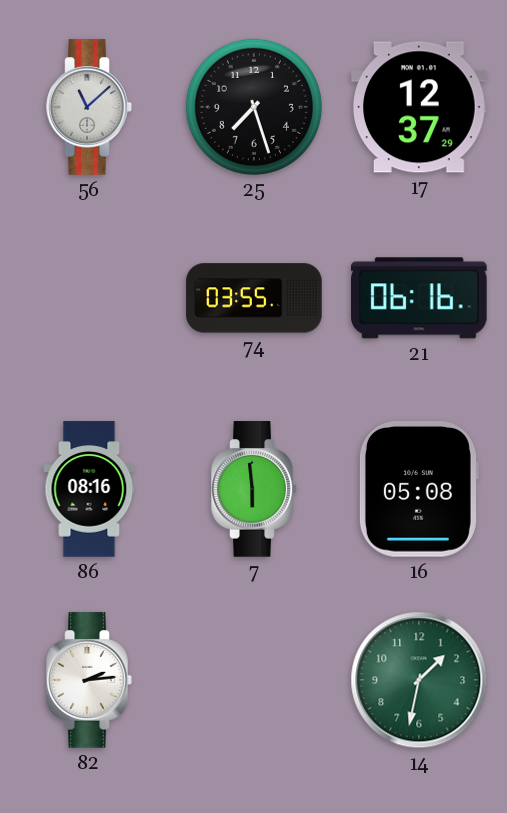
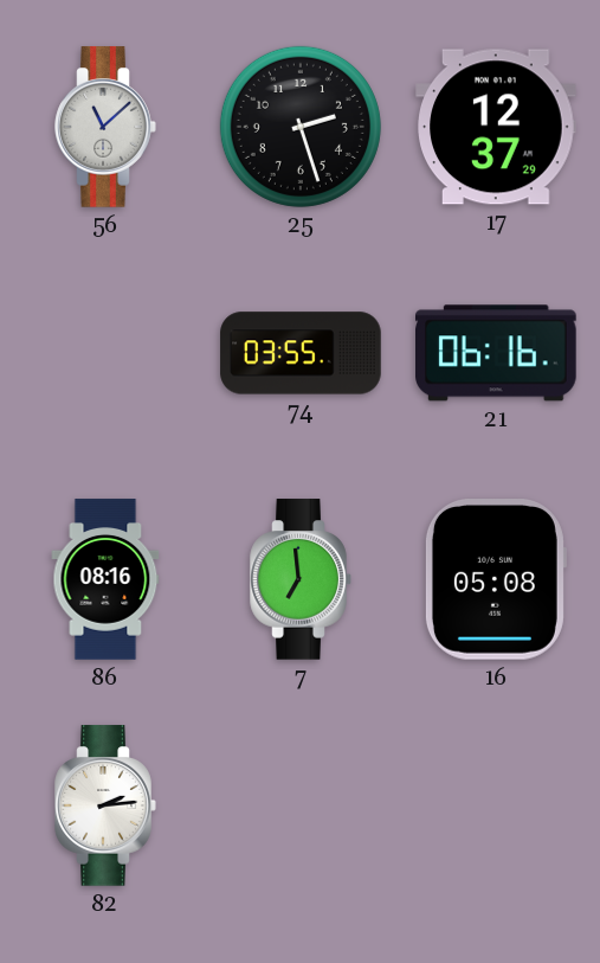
25: 7:27 -> 2:27
7: 5:59 -> 6:59
14: 1:32 -> none
